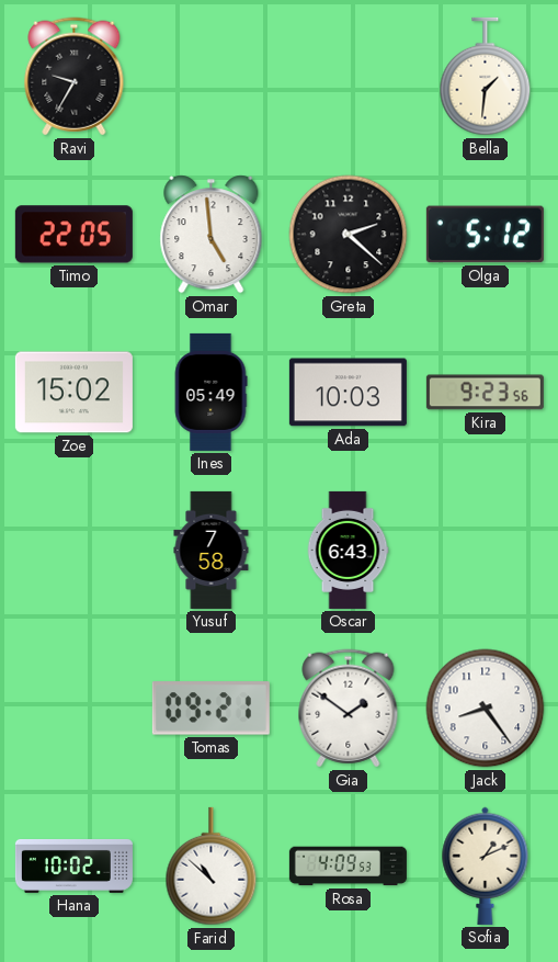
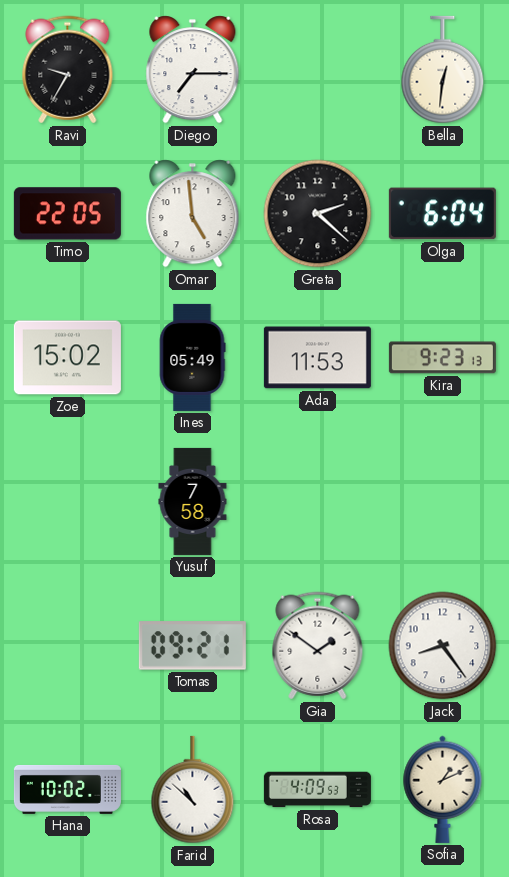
Diego: none -> 7:15
Bella: 1:31 -> 12:31
Olga: 5:12 -> 6:04
Ada: 10:03 -> 11:53
Kira: 9:23:56 -> 9:23:13
Oscar: 6:43 -> none
